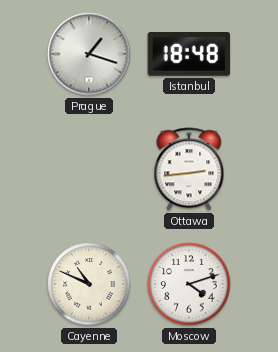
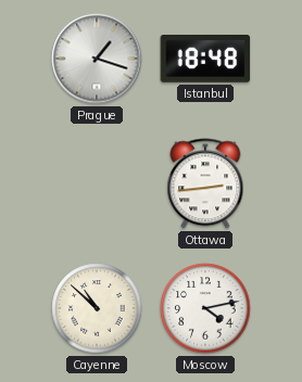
Cayenne: 10:49 -> 10:52
Moscow: 4:12 -> 4:13
